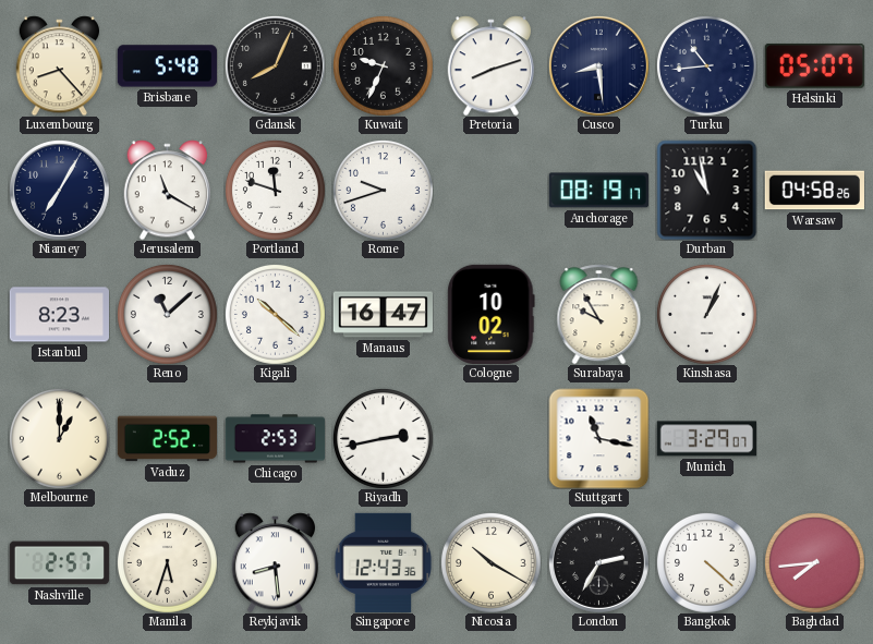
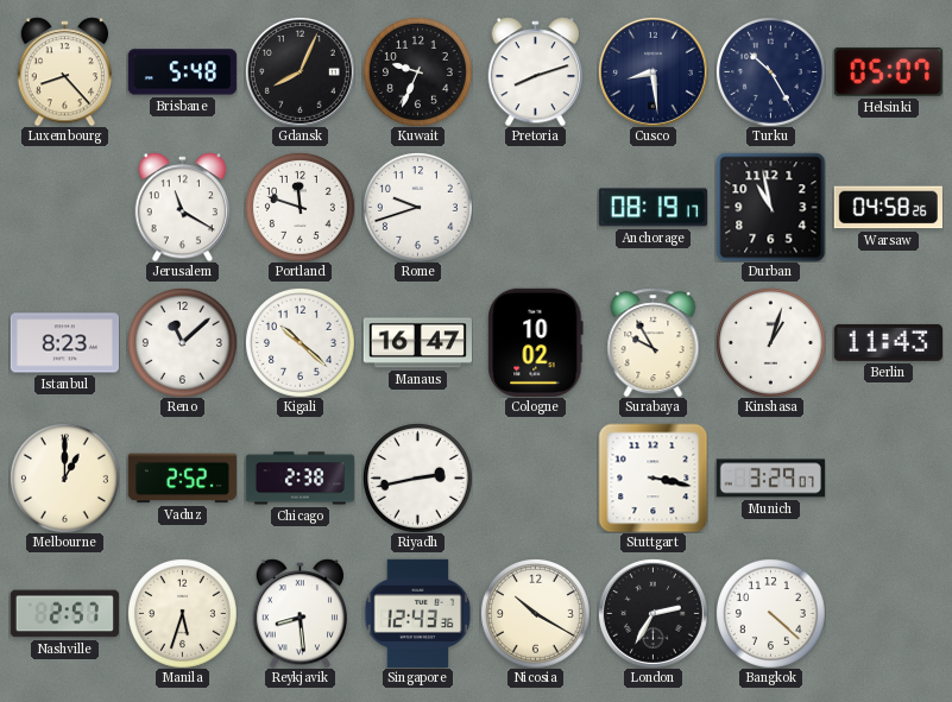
Turku: 10:44 -> 10:25
Niamey: 7:05 -> none
Kinshasa: 1:04 -> 1:03
Berlin: none -> 11:43
Chicago: 2:53 -> 2:38
Stuttgart: 11:17 -> 3:17
Baghdad: 7:44 -> none
